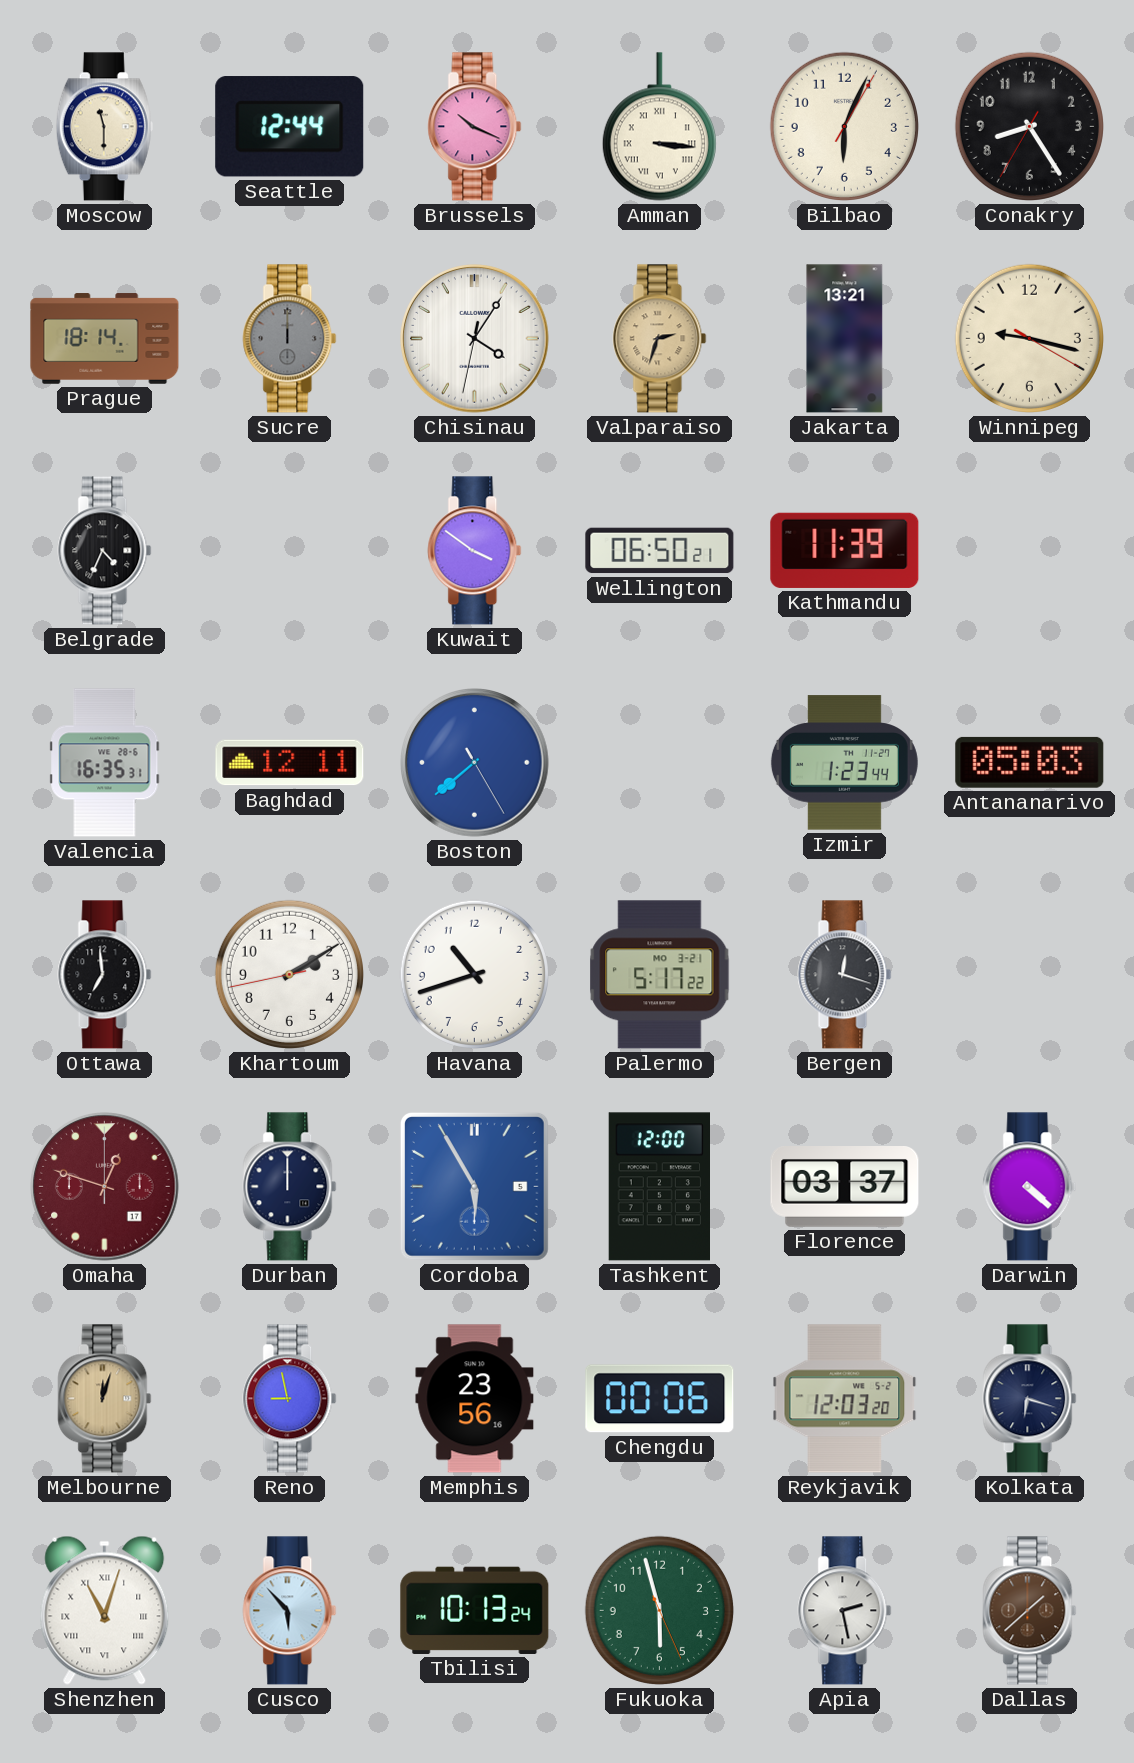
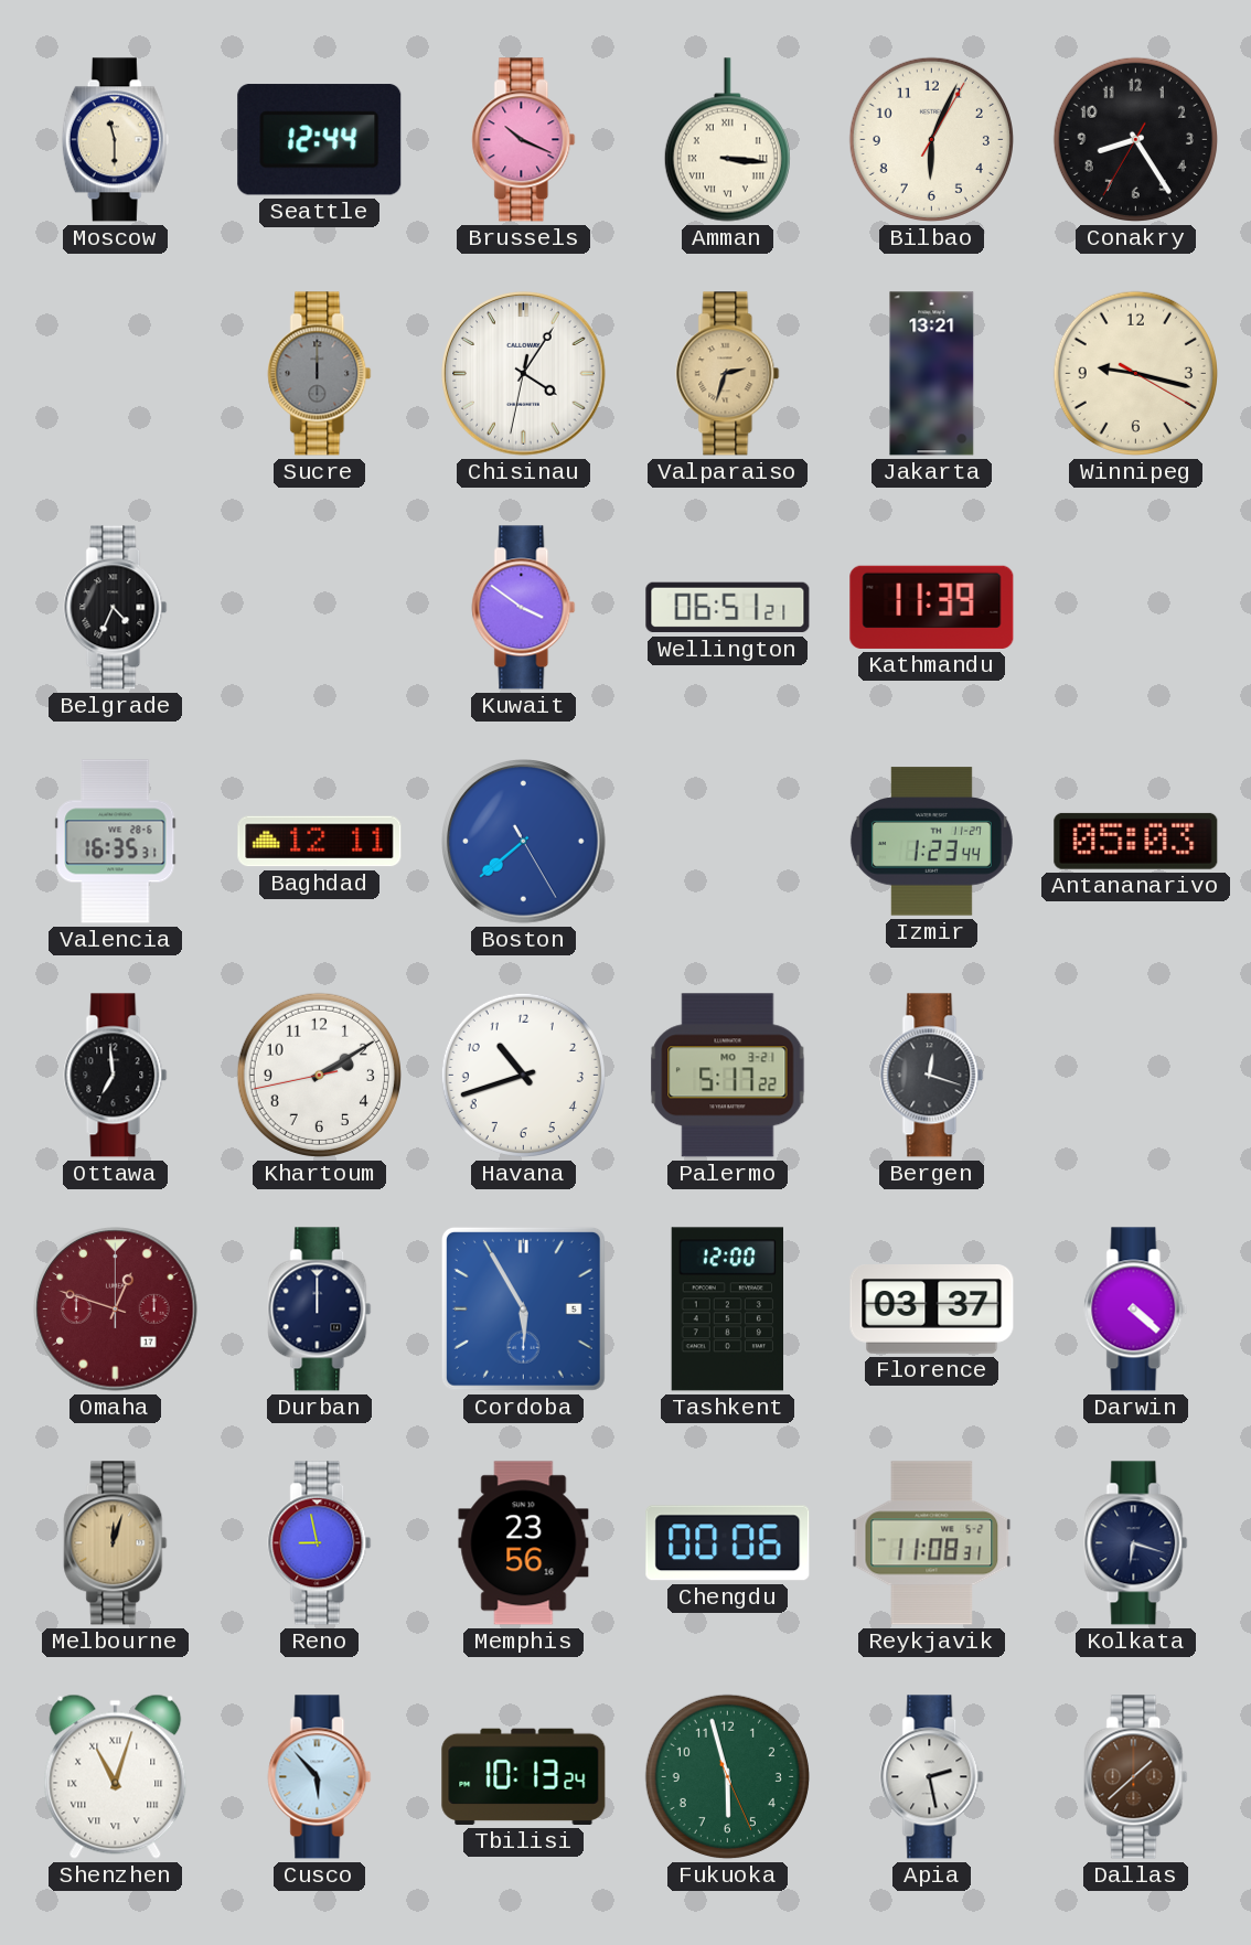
Prague: 18:14 -> none
Wellington: 06:50 -> 06:51
Reykjavik: 12:03 -> 11:08
